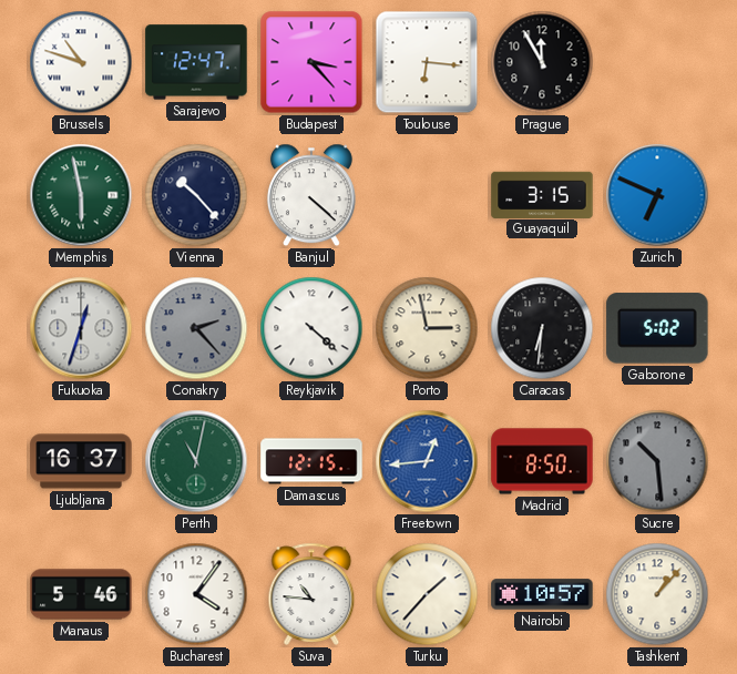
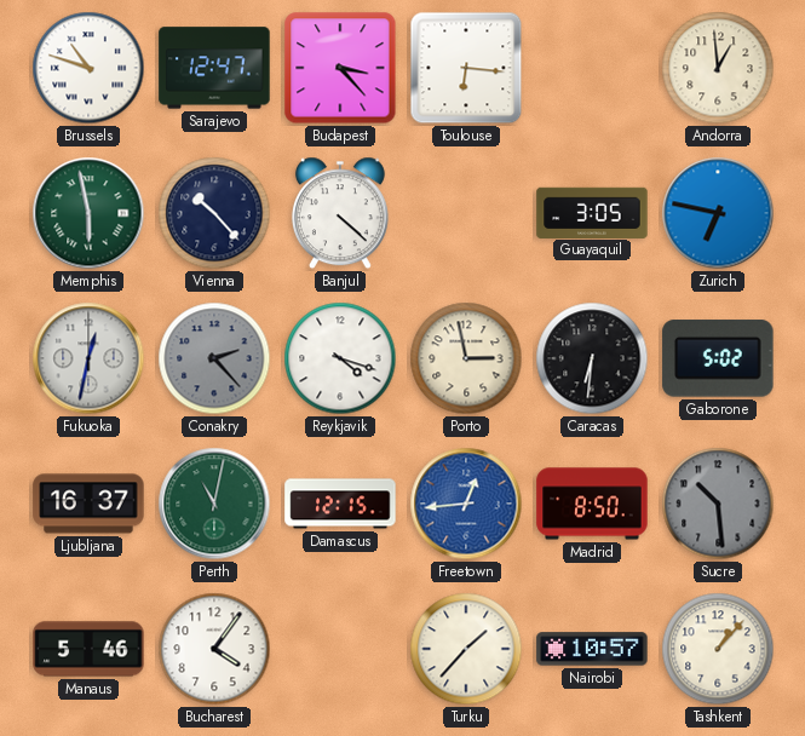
Prague: 11:55 -> none
Andorra: none -> 12:59
Guayaquil: 3:15 -> 3:05
Zurich: 6:49 -> 6:47
Fukuoka: 12:33 -> 12:32
Reykjavik: 4:22 -> 4:18
Suva: 10:46 -> none
